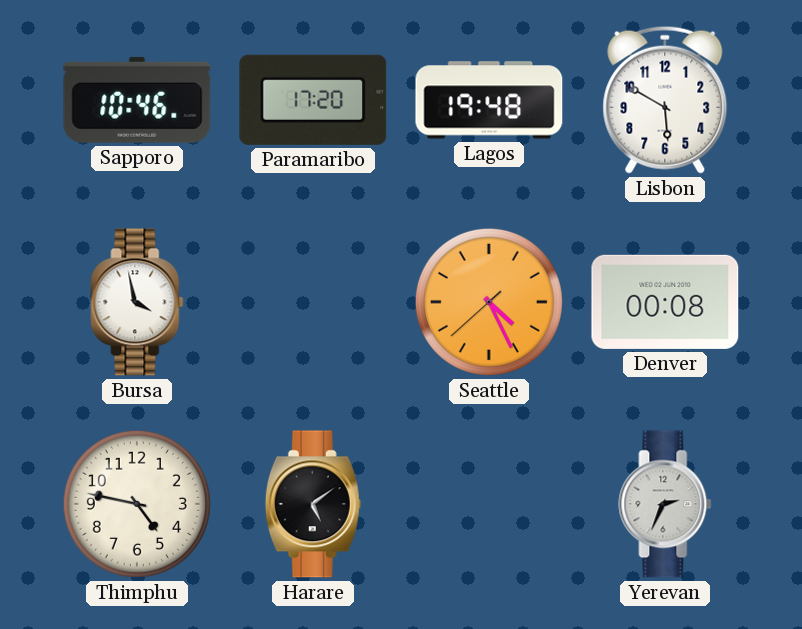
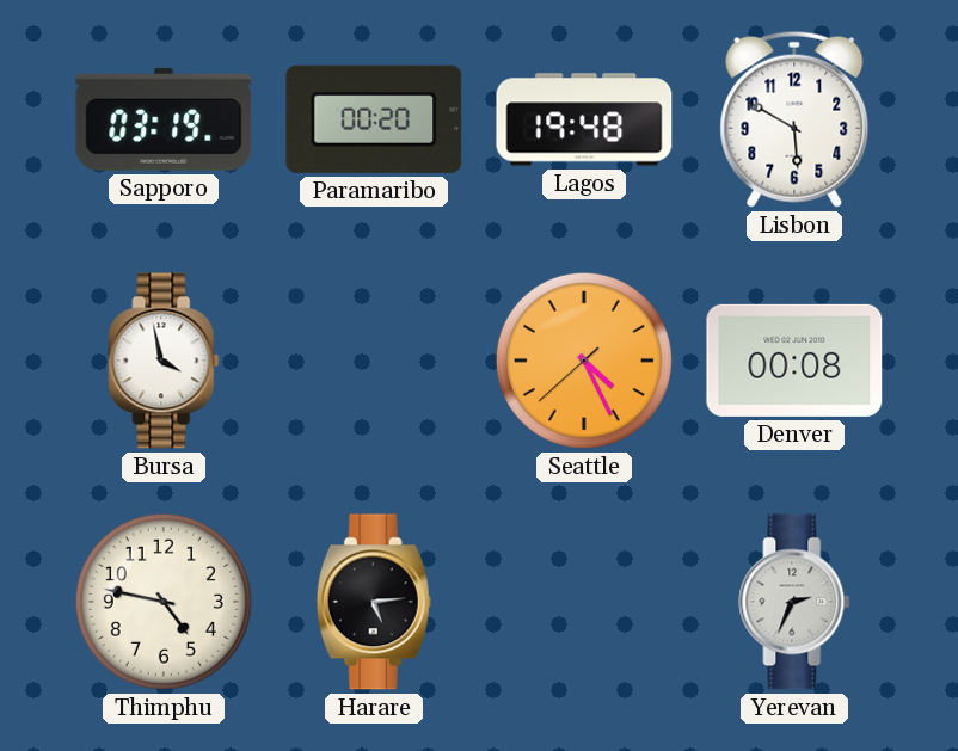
Sapporo: 10:46 -> 03:19
Paramaribo: 17:20 -> 00:20
Harare: 5:09 -> 5:14
